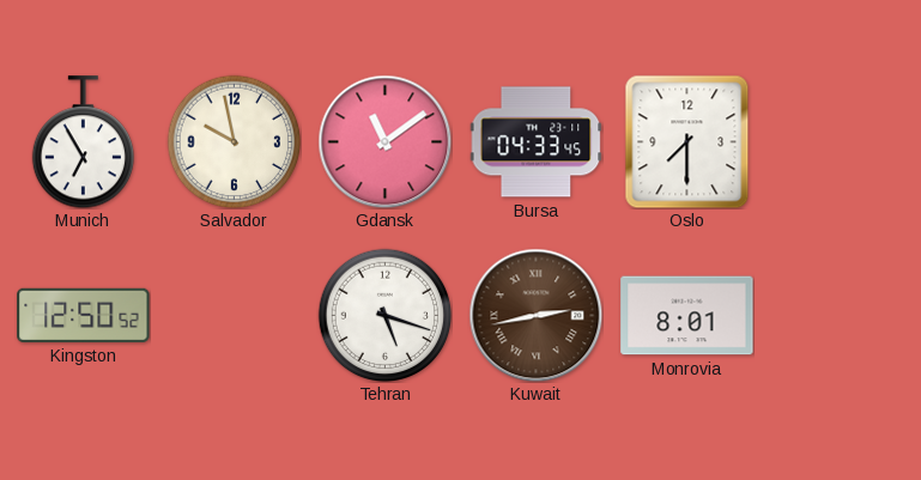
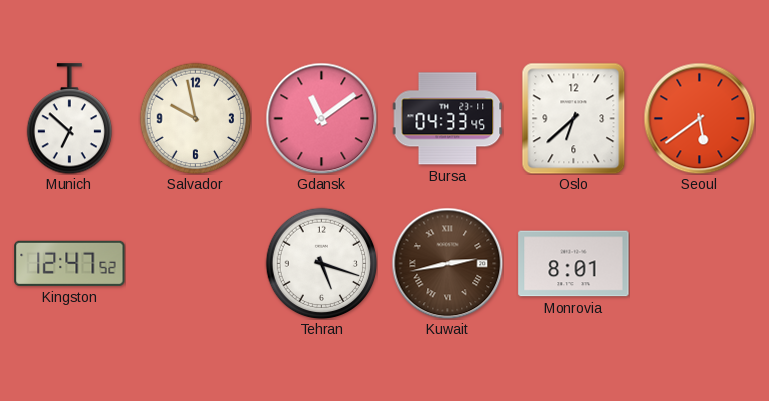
Munich: 6:55 -> 6:52
Oslo: 7:30 -> 6:38
Seoul: none -> 5:39
Kingston: 12:50 -> 12:47
